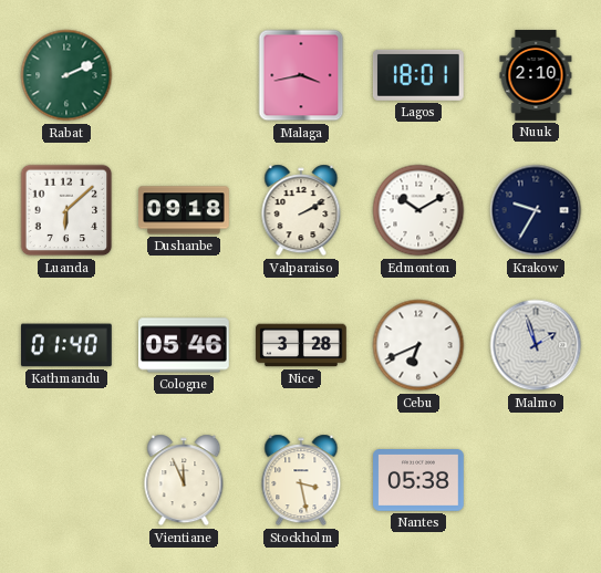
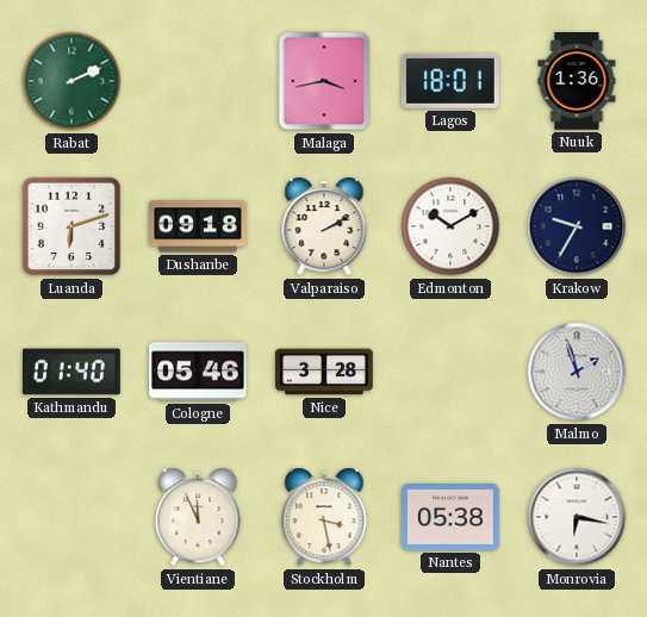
Nuuk: 2:10 -> 1:36
Luanda: 6:08 -> 6:12
Cebu: 6:41 -> none
Monrovia: none -> 6:17
